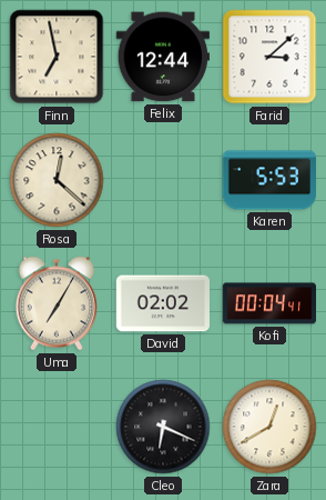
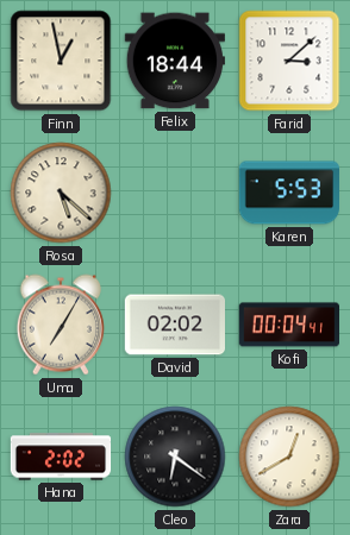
Finn: 6:58 -> 12:58
Felix: 12:44 -> 18:44
Rosa: 12:22 -> 5:22
Hana: none -> 2:02
Cleo: 6:19 -> 6:21
